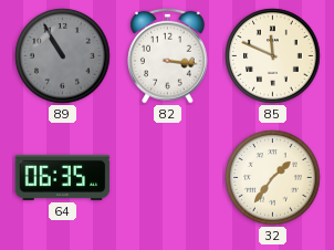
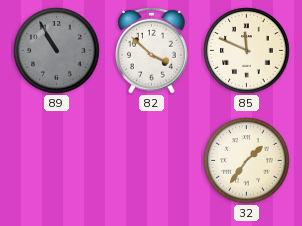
82: 3:16 -> 3:52
64: 06:35 -> none
